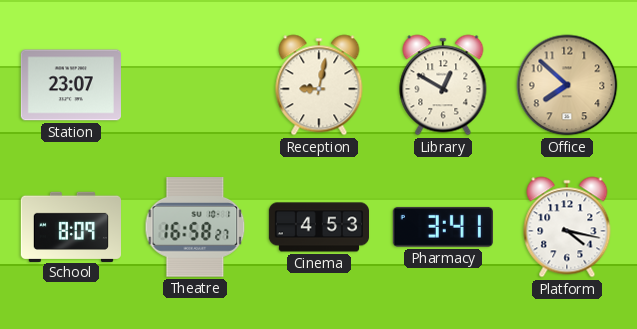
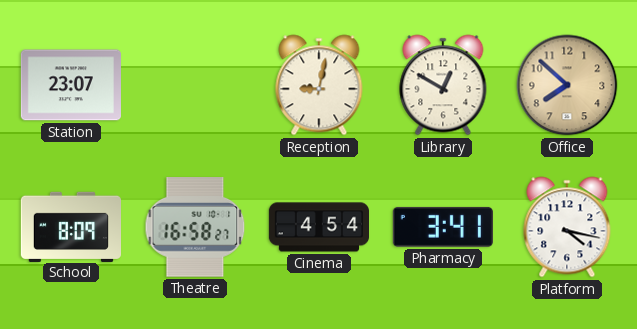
Cinema: 4:53 -> 4:54
